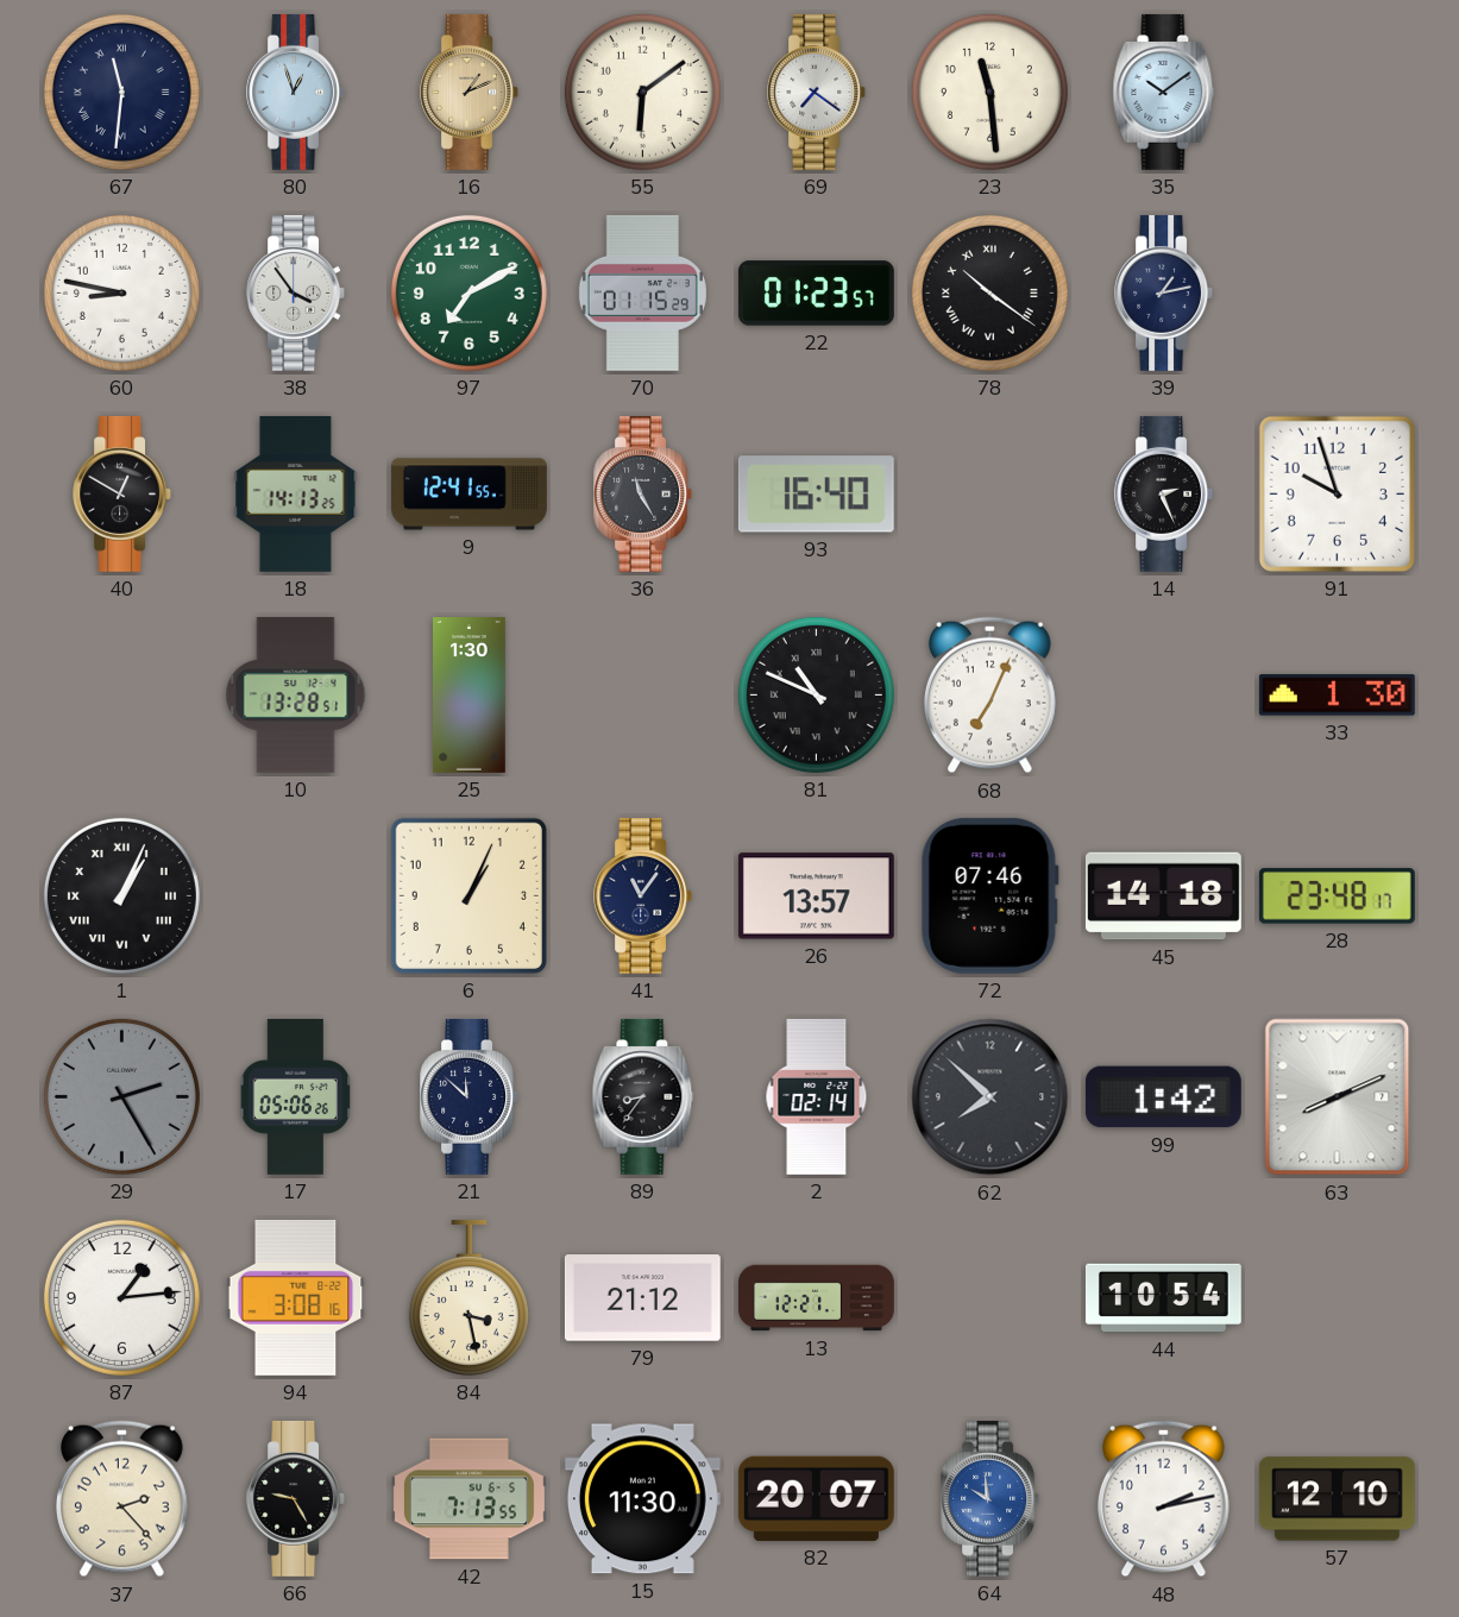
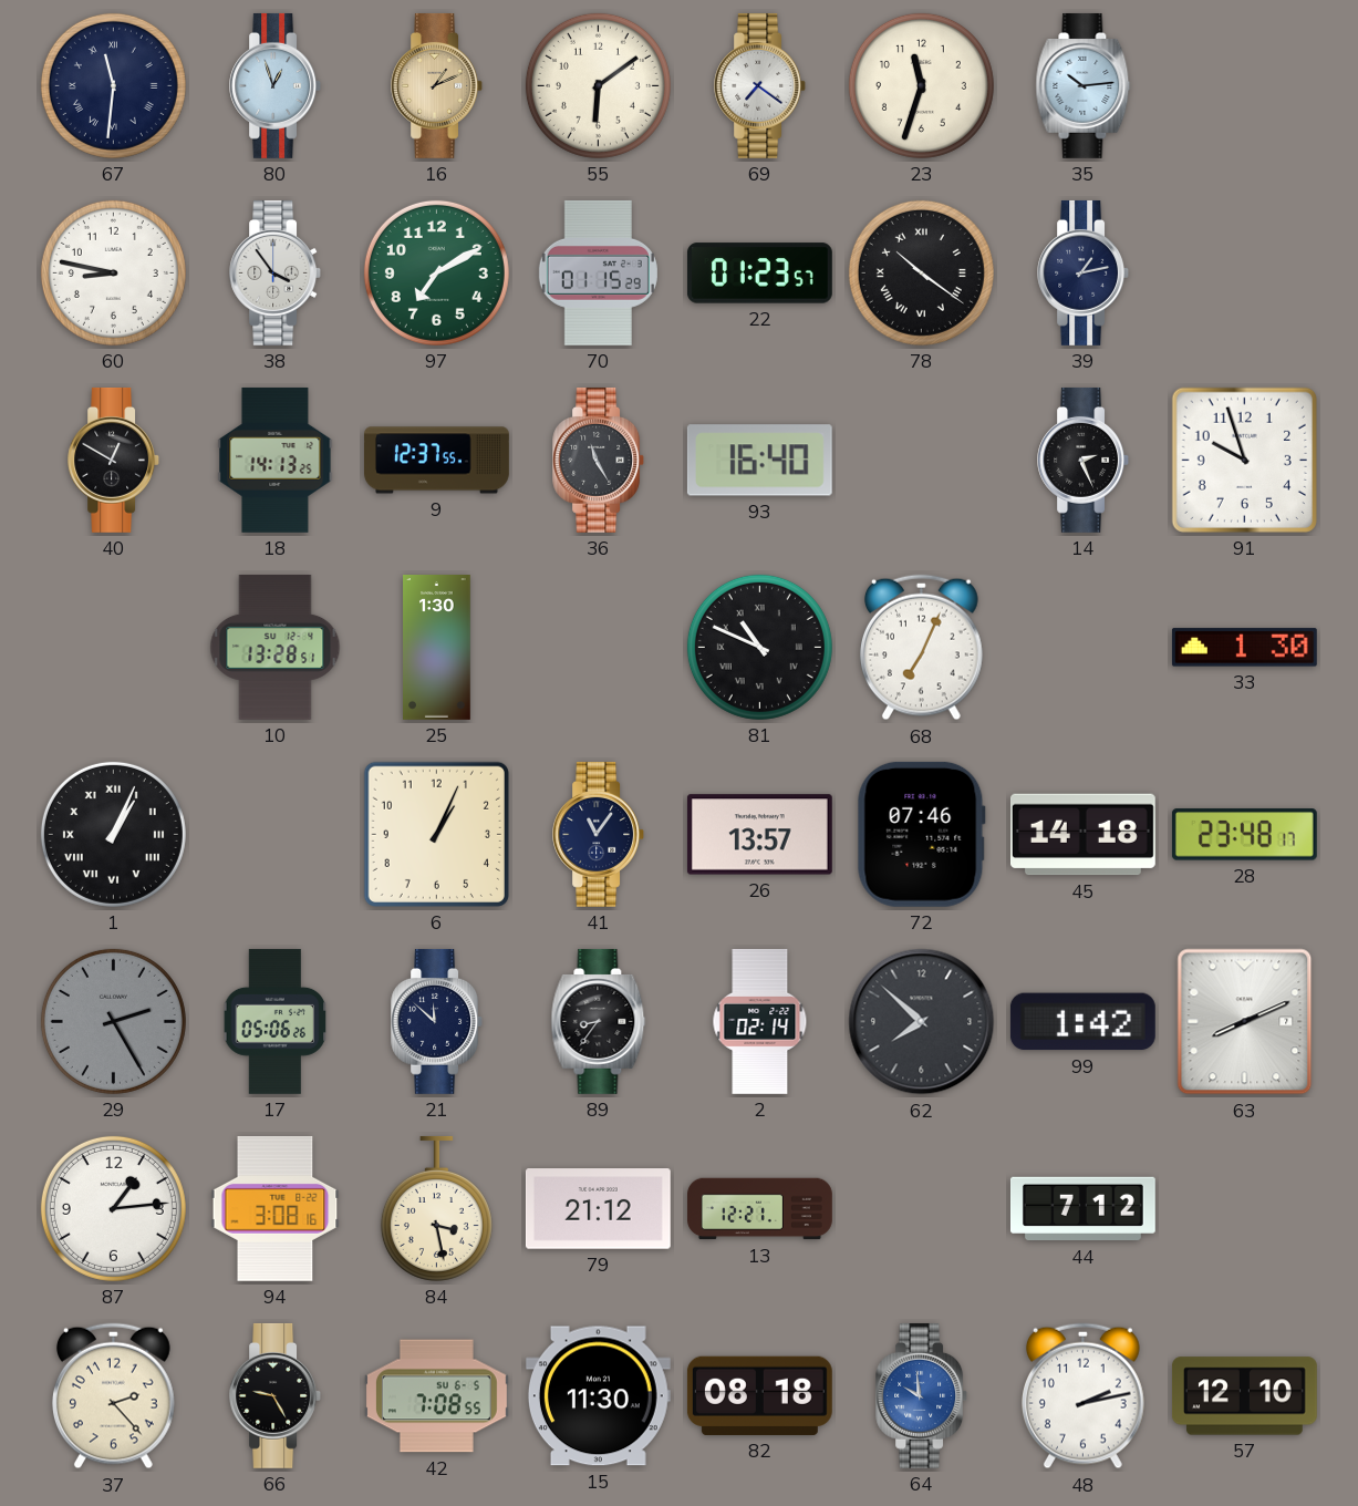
23: 11:29 -> 11:33
35: 10:09 -> 10:14
9: 12:41 -> 12:37
44: 10:54 -> 7:12
42: 7:13 -> 7:08
82: 20:07 -> 08:18
